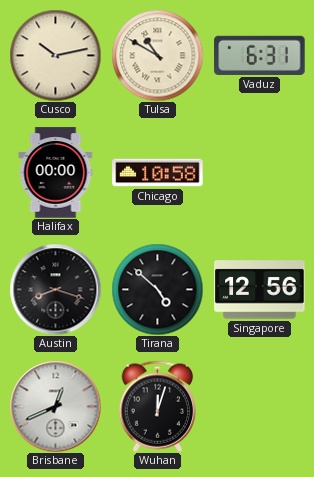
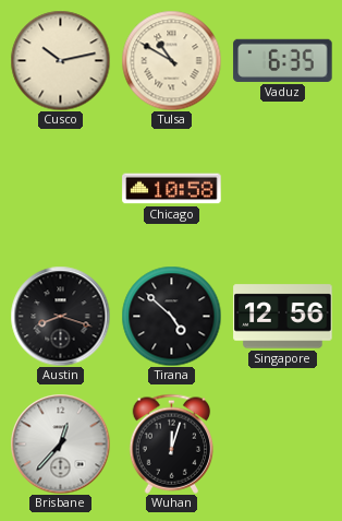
Vaduz: 6:31 -> 6:35
Halifax: 00:00 -> none
Brisbane: 12:41 -> 12:37
